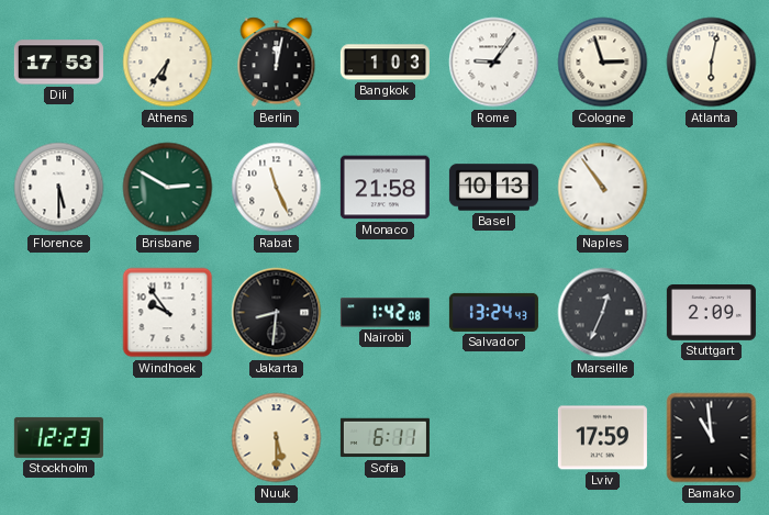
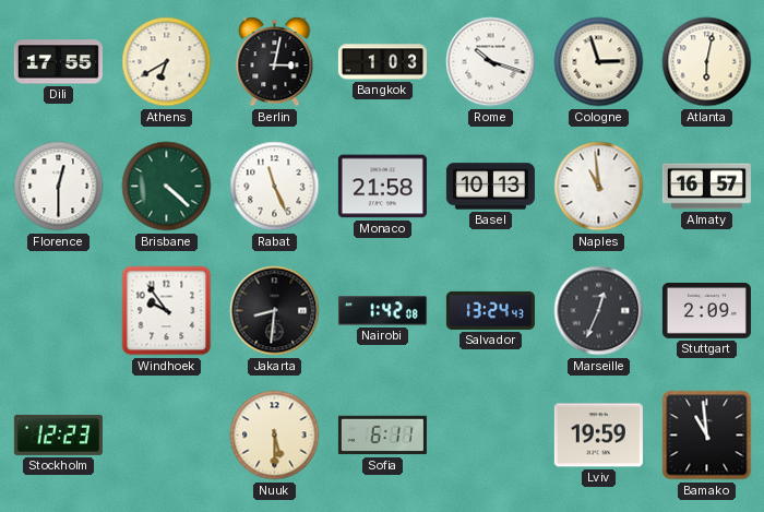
Dili: 17:53 -> 17:55
Athens: 6:36 -> 6:40
Berlin: 12:02 -> 3:02
Rome: 9:06 -> 10:18
Florence: 5:30 -> 12:30
Brisbane: 2:50 -> 4:22
Naples: 10:54 -> 10:59
Almaty: none -> 16:57
Lviv: 17:59 -> 19:59
